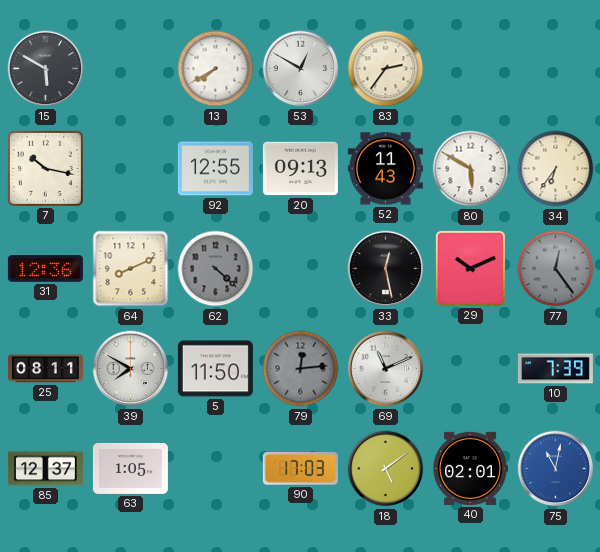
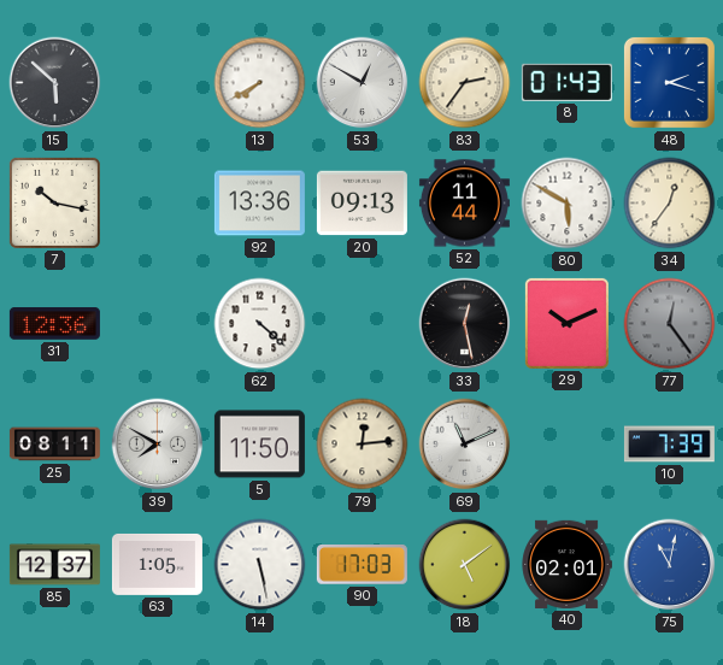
15: 5:50 -> 5:52
8: none -> 01:43
48: none -> 2:18
92: 12:55 -> 13:36
52: 11:43 -> 11:44
34: 6:36 -> 12:36
64: 8:11 -> none
62 dial: grey -> white
79 dial: grey -> cream
14: none -> 5:28
